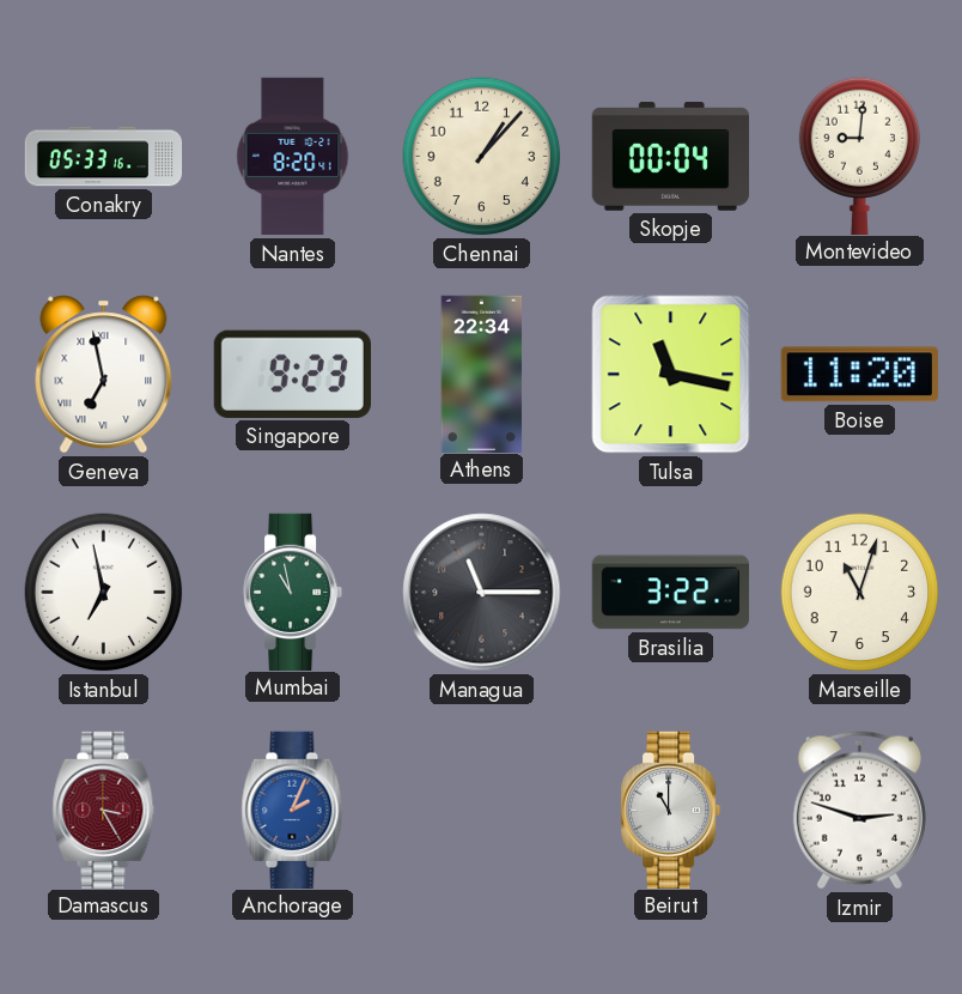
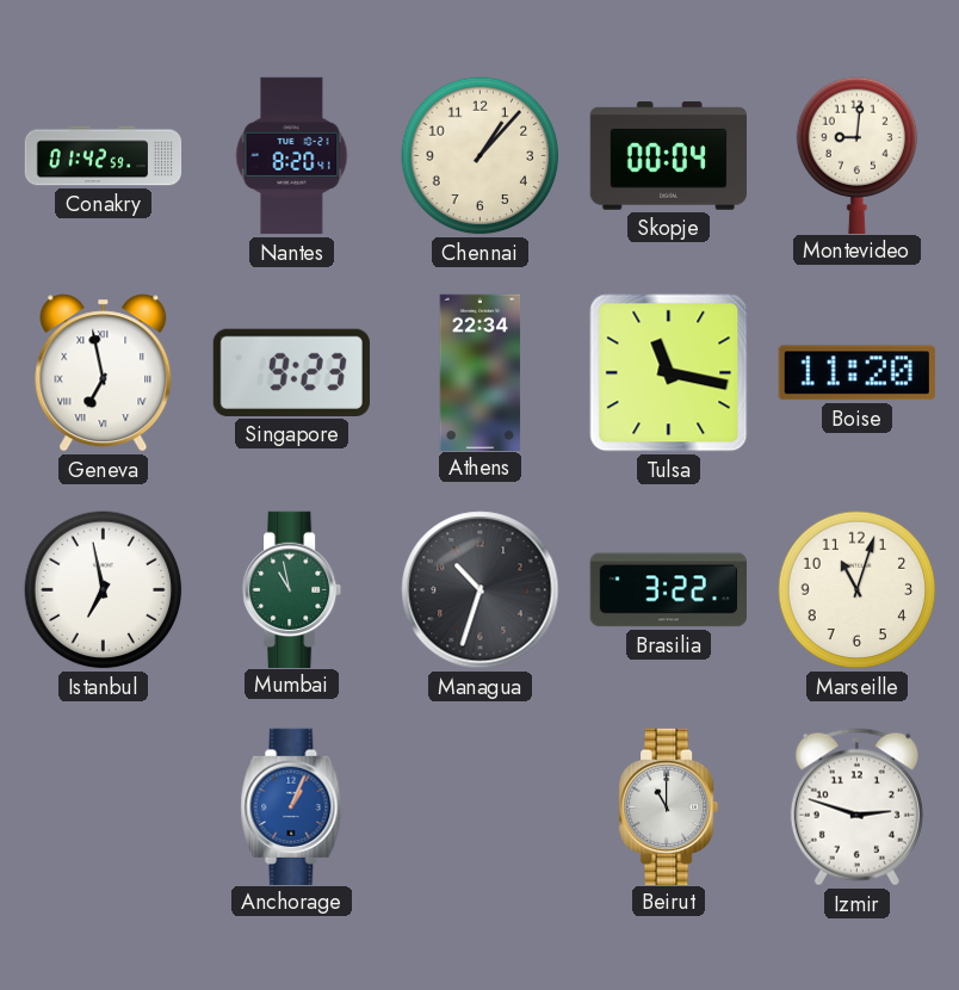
Conakry: 05:33 -> 01:42
Managua: 11:15 -> 10:33
Damascus: 3:25 -> none
Anchorage: 2:04 -> 1:04
